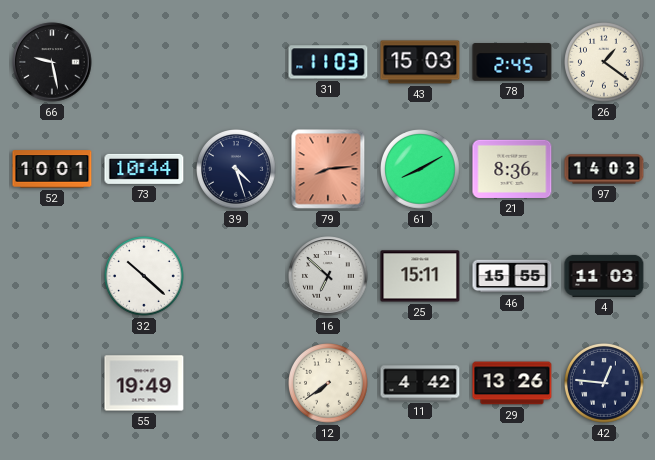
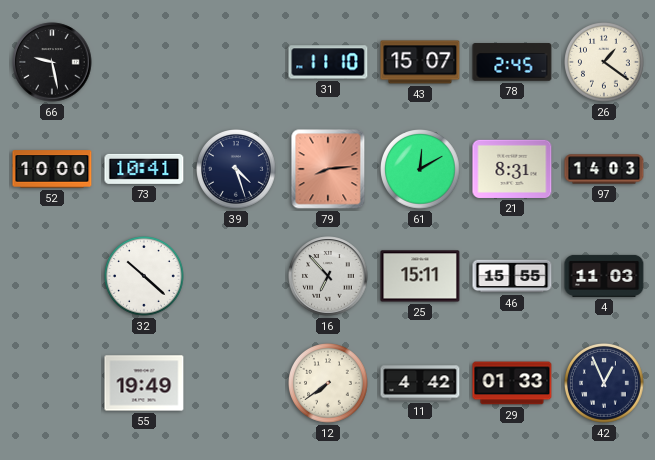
31: 11:03 -> 11:10
43: 15:03 -> 15:07
52: 10:01 -> 10:00
73: 10:44 -> 10:41
61: 8:10 -> 12:10
21: 8:36 -> 8:31
16: 6:52 -> 6:53
29: 13:26 -> 01:33
42: 12:46 -> 12:56
